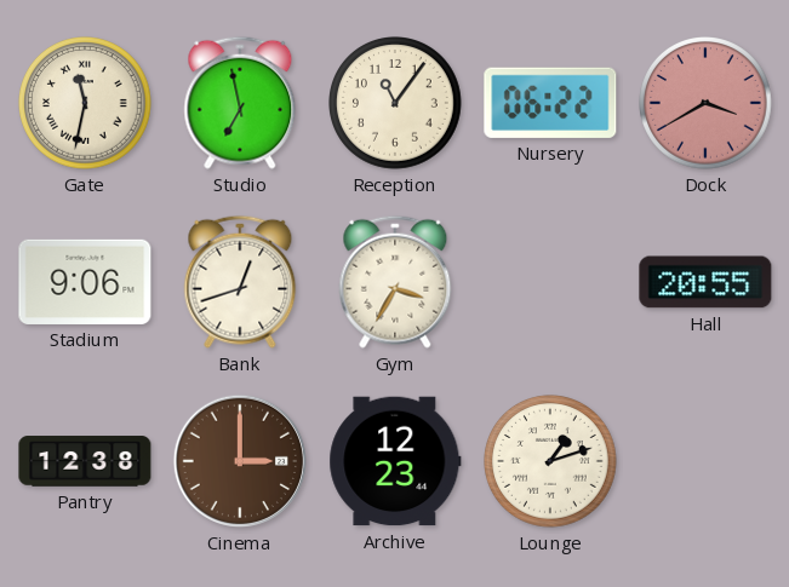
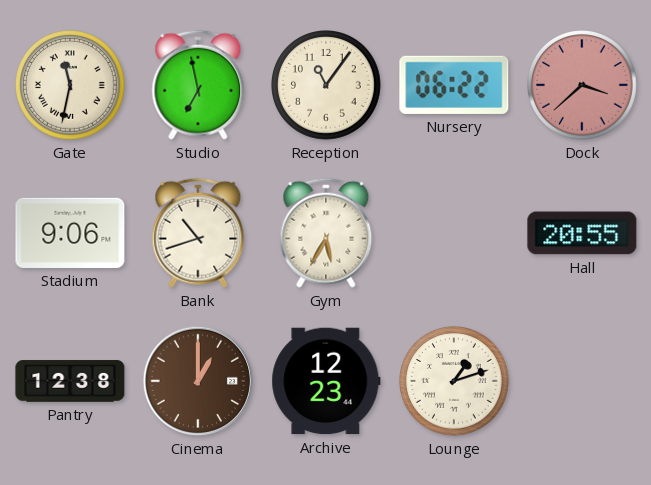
Dock: 3:40 -> 3:38
Bank: 12:42 -> 10:42
Gym: 3:35 -> 5:35
Cinema: 3:00 -> 1:00
